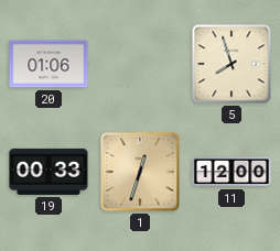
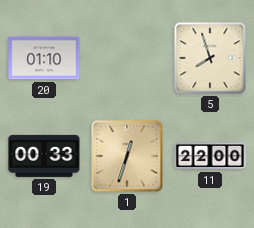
20: 01:06 -> 01:10
11: 12:00 -> 22:00
